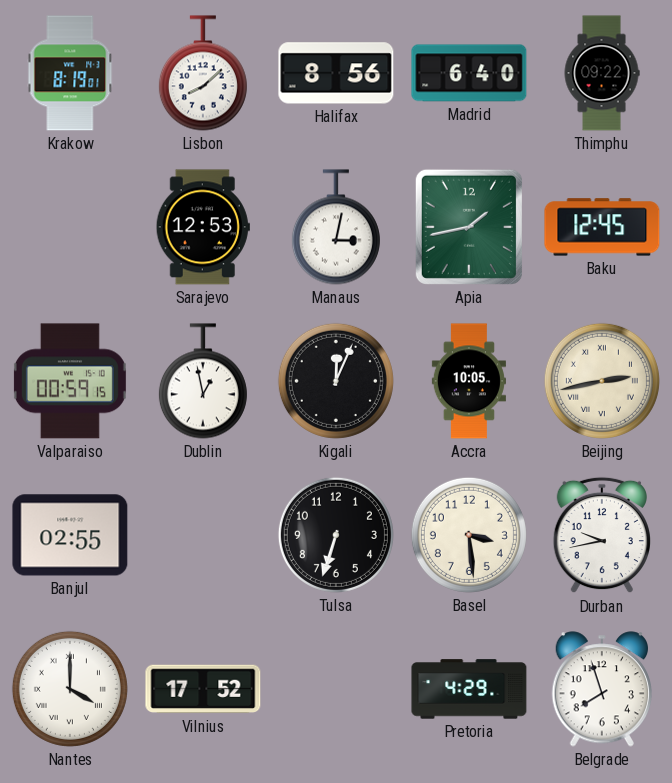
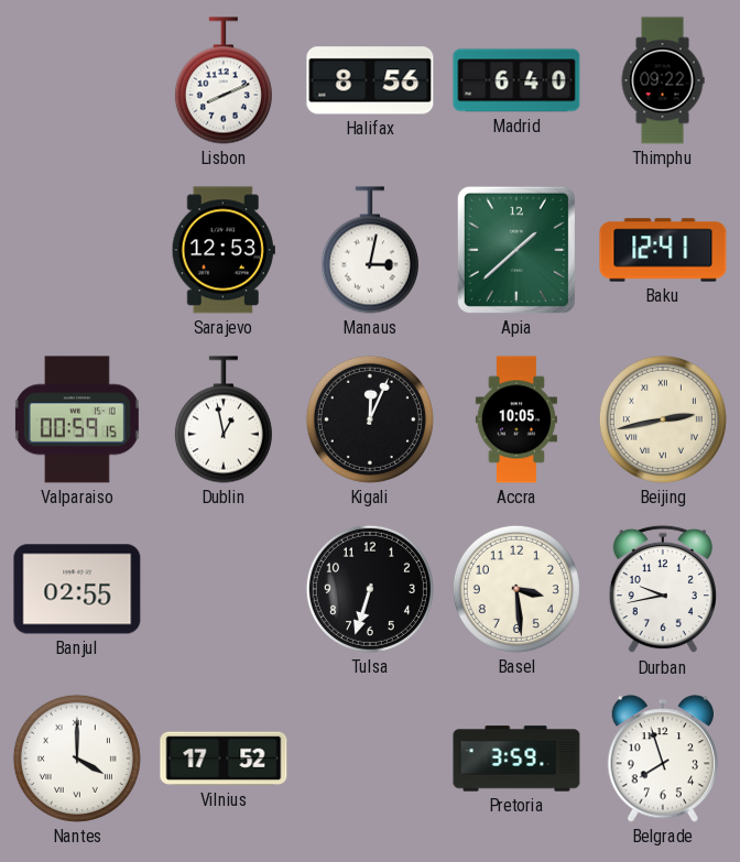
Krakow: 8:19 -> none
Lisbon: 8:08 -> 8:11
Apia: 1:43 -> 1:38
Baku: 12:45 -> 12:41
Pretoria: 4:29 -> 3:59
